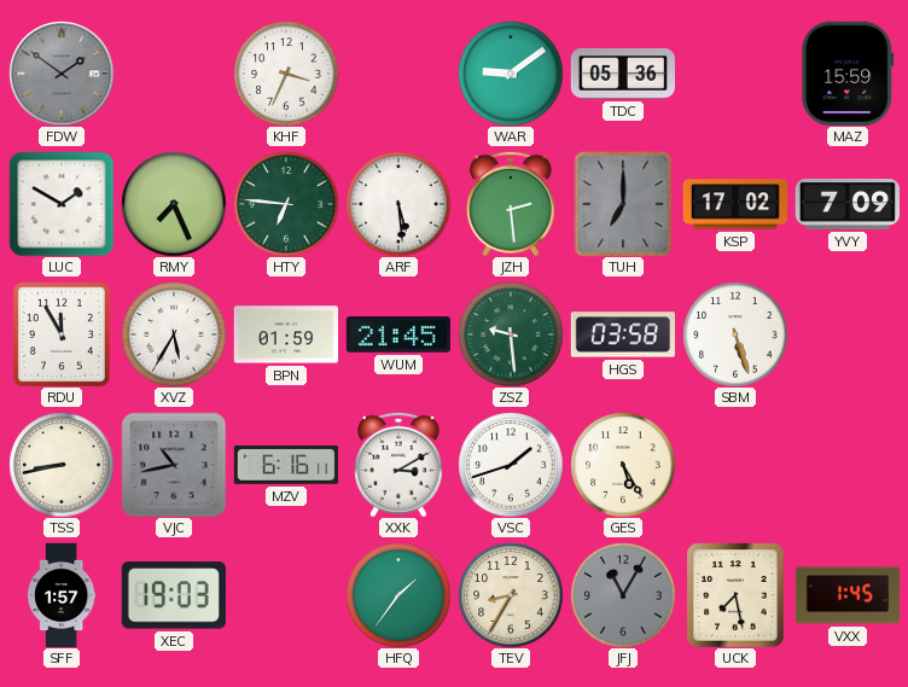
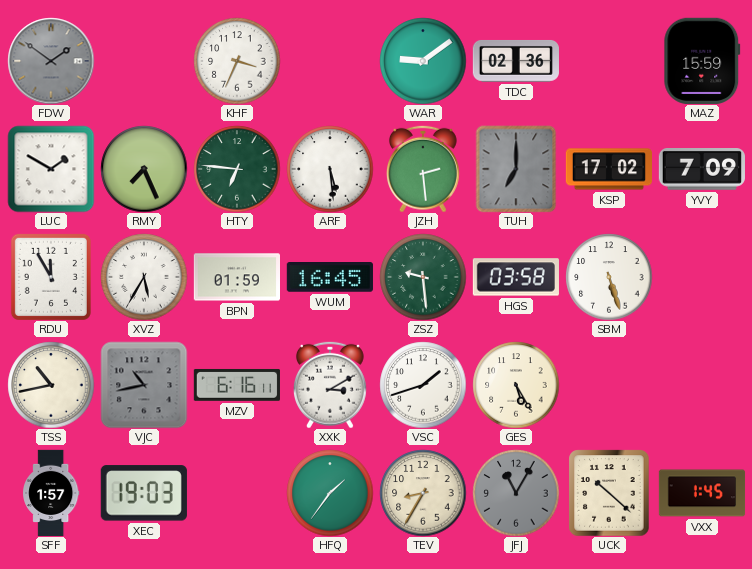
TDC: 05:36 -> 02:36
WUM: 21:45 -> 16:45
TSS: 8:43 -> 10:43
UCK: 7:28 -> 10:22
